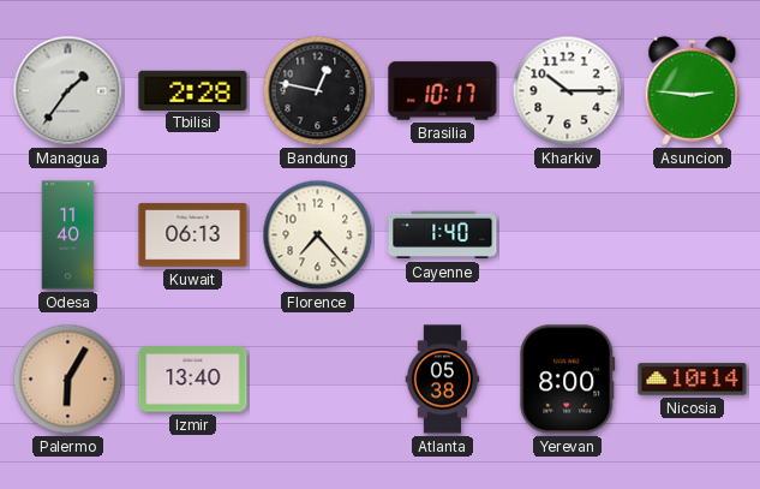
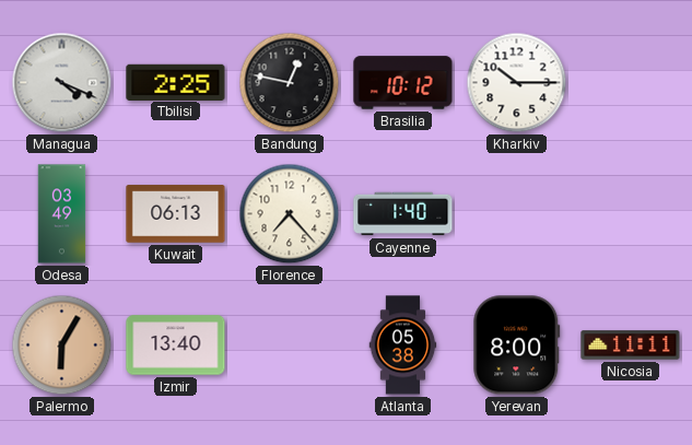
Managua: 1:36 -> 4:19
Tbilisi: 2:28 -> 2:25
Brasilia: 10:17 -> 10:12
Asuncion: 2:46 -> none
Odesa: 11:40 -> 03:49
Nicosia: 10:14 -> 11:11
